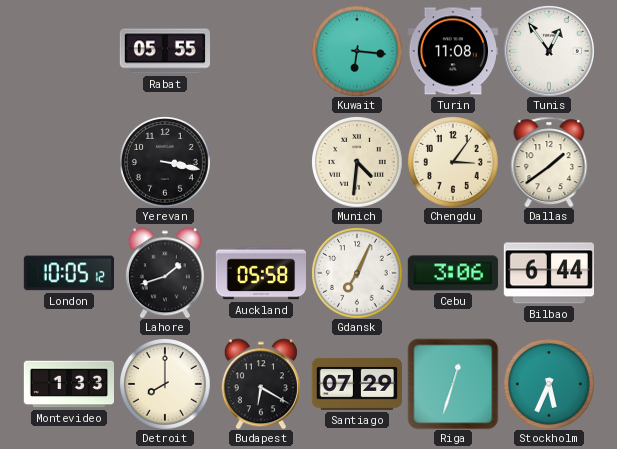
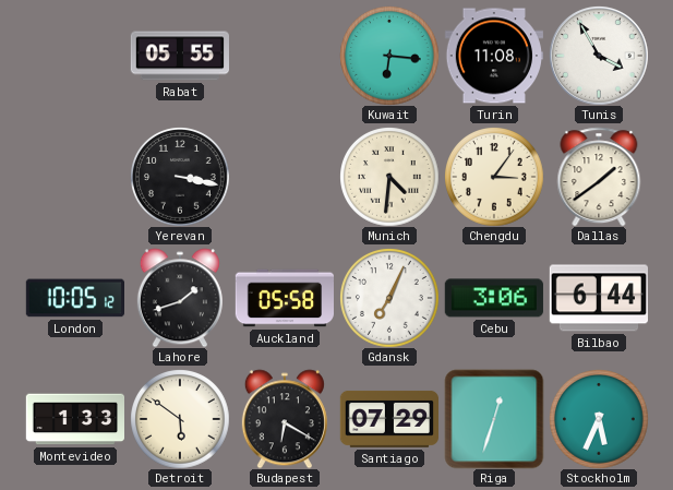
Tunis: 12:54 -> 3:55
Detroit: 8:00 -> 5:51
